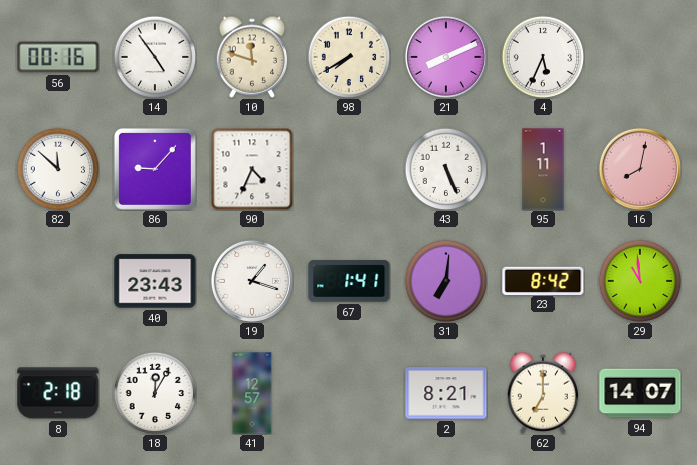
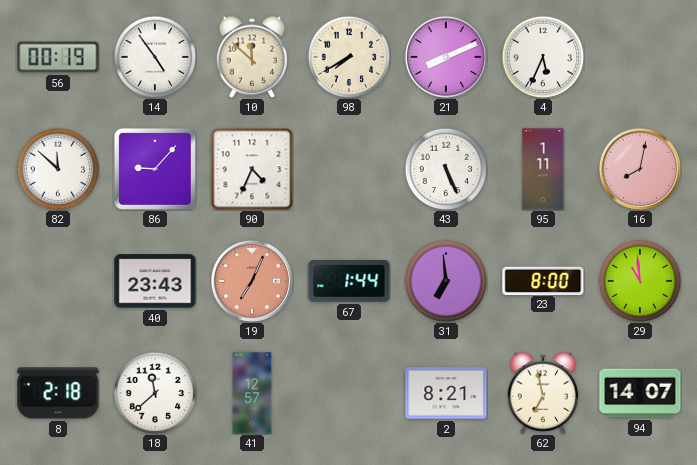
56: 00:16 -> 00:19
10: 11:48 -> 11:52
19: 1:18 -> 7:04
19 dial: white -> salmon
67: 1:41 -> 1:44
31: 7:01 -> 6:59
23: 8:42 -> 8:00
18: 12:05 -> 11:38
62: 7:00 -> 6:58
